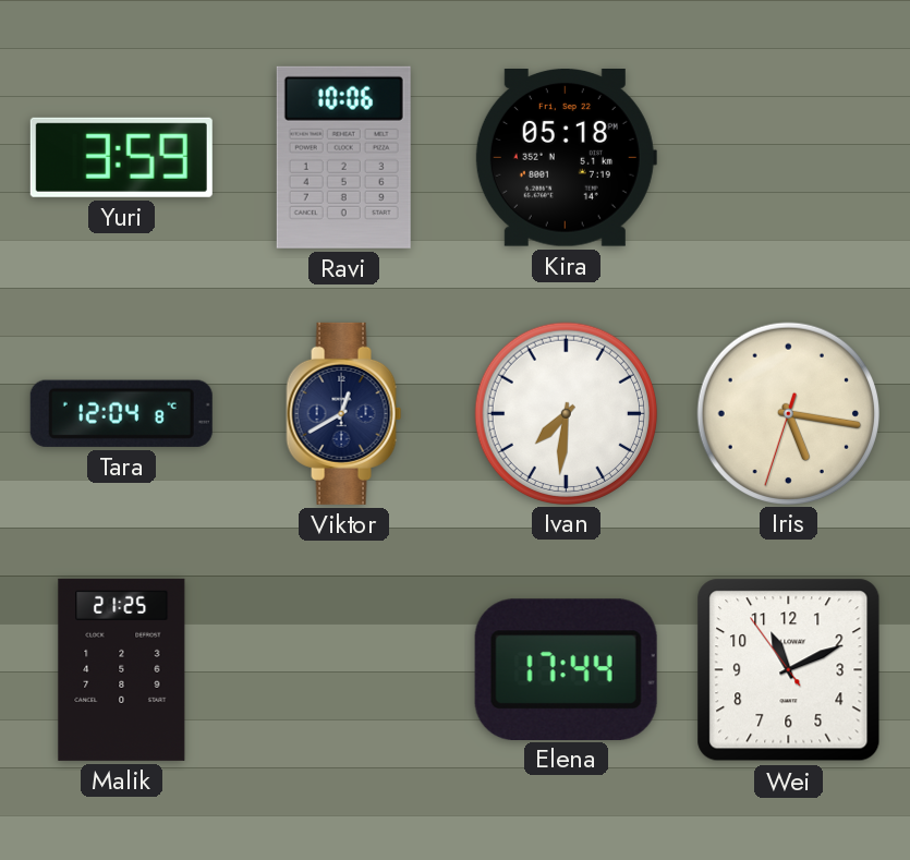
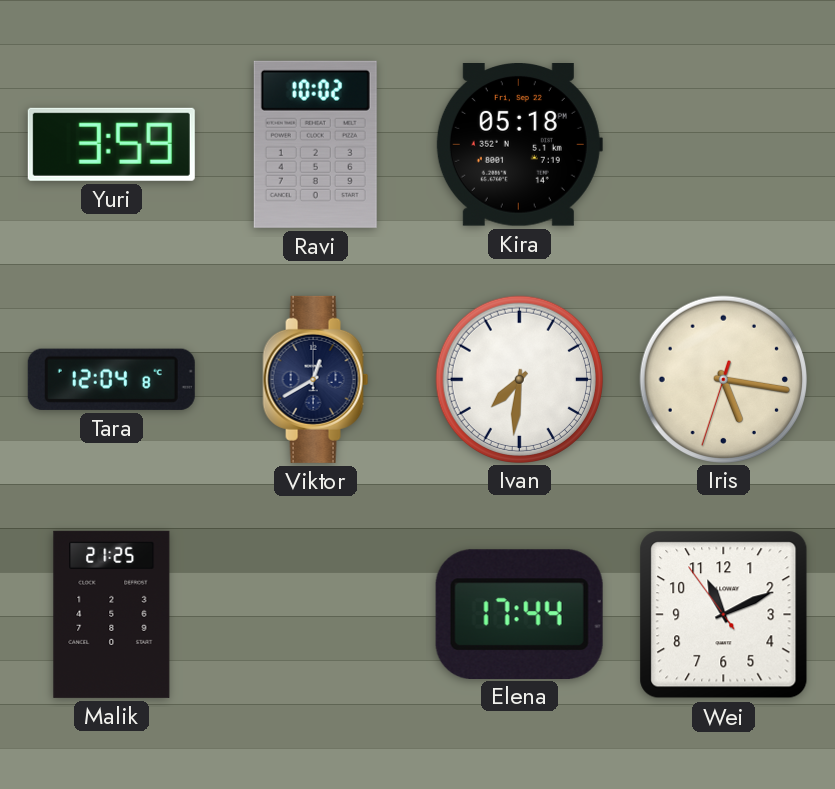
Ravi: 10:06 -> 10:02
